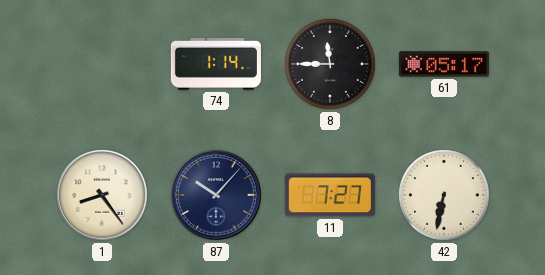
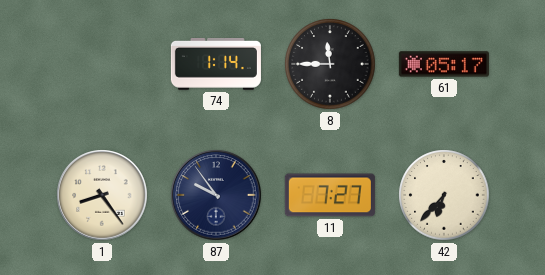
87: 10:07 -> 9:54
42: 6:32 -> 6:37
